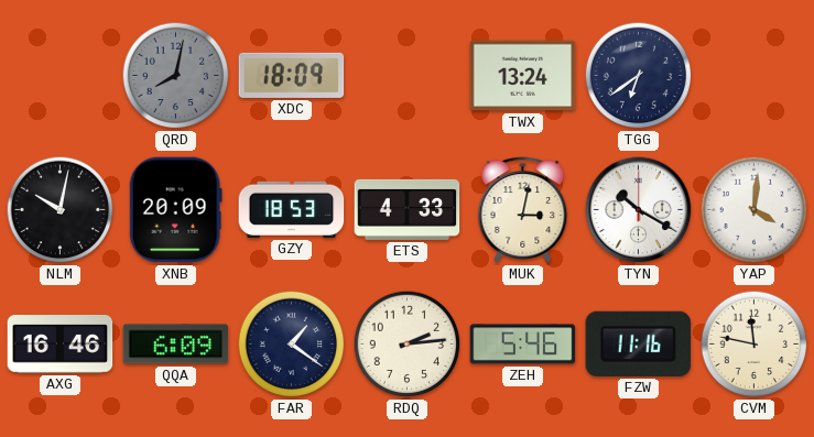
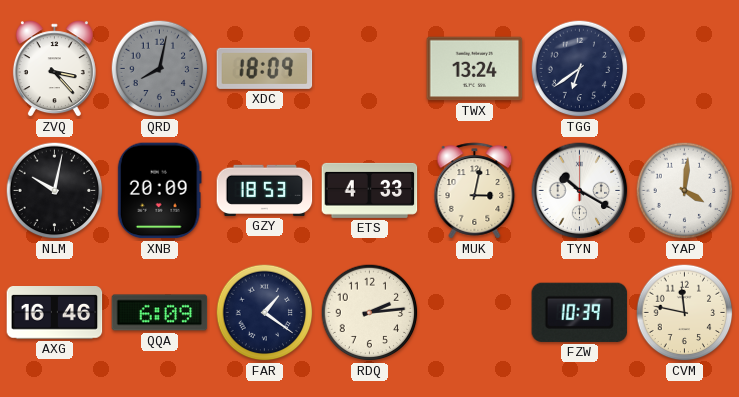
ZVQ: none -> 3:23
ZEH: 5:46 -> none
FZW: 11:16 -> 10:39
